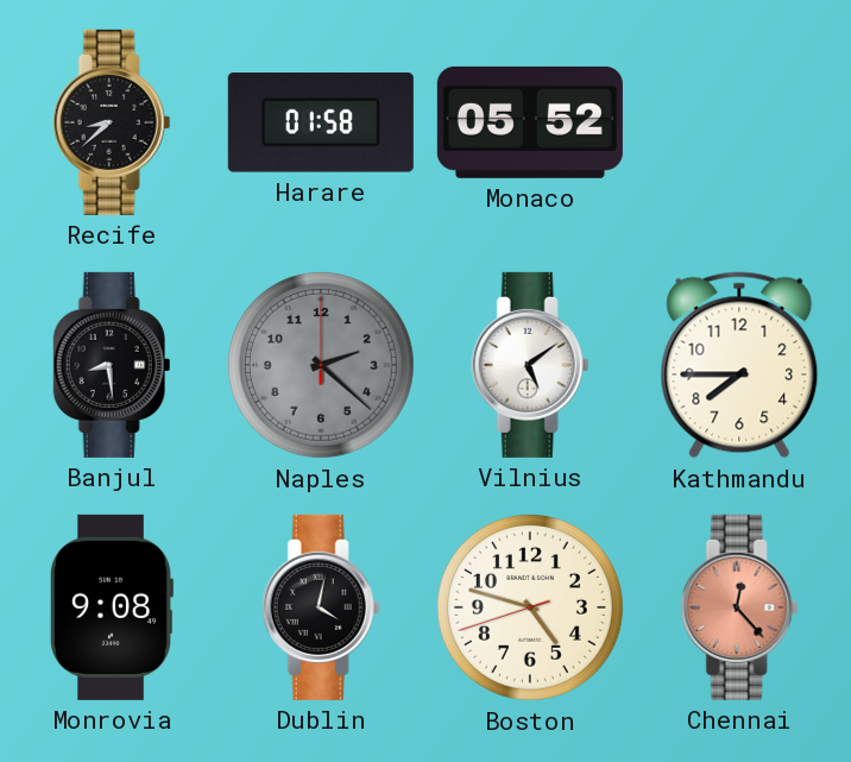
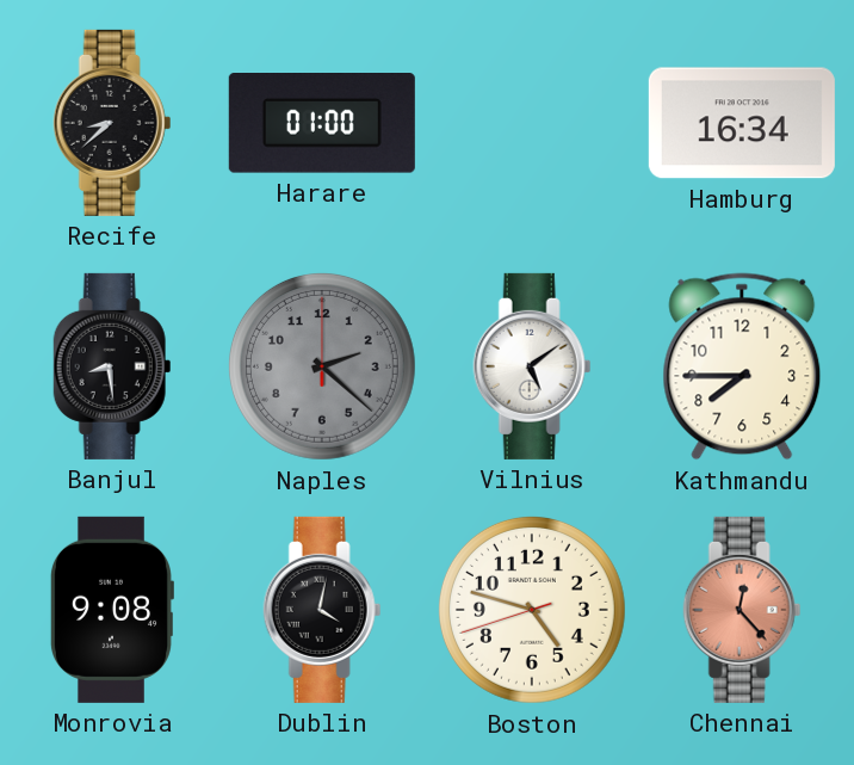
Harare: 01:58 -> 01:00
Monaco: 05:52 -> none
Hamburg: none -> 16:34
